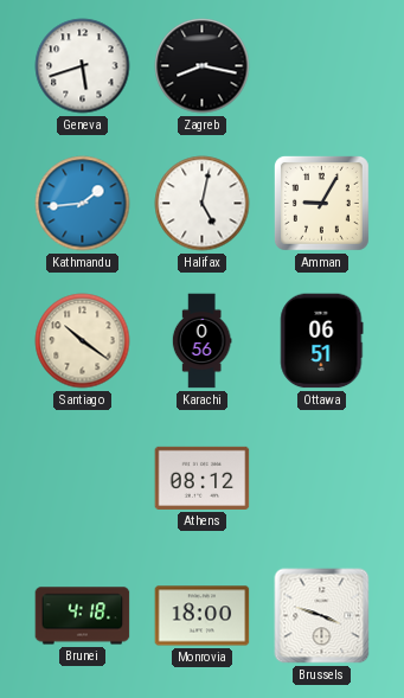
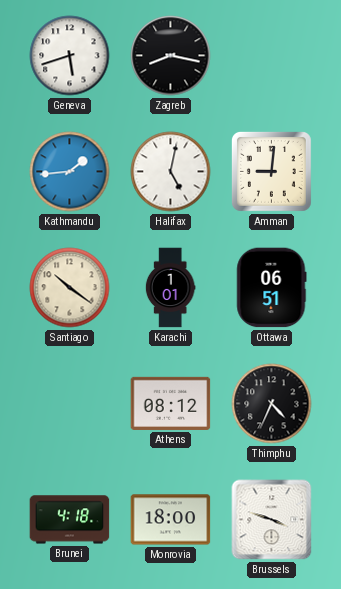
Amman: 9:05 -> 9:01
Karachi: 0:56 -> 1:01
Thimphu: none -> 4:34
